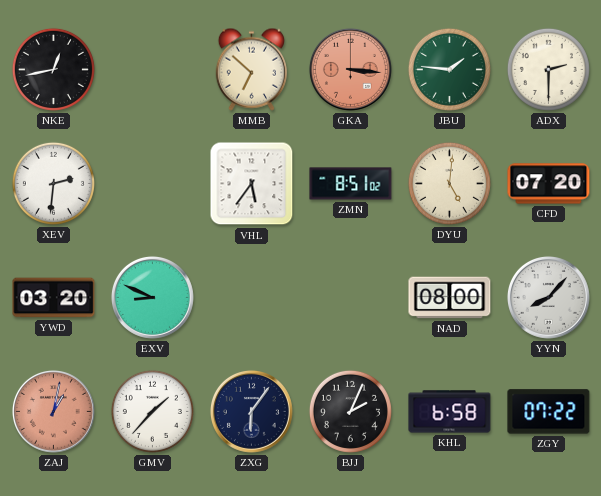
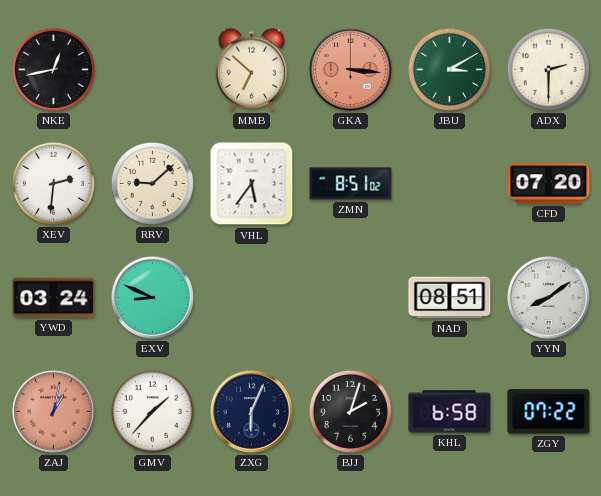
JBU: 1:46 -> 3:10
RRV: none -> 9:08
DYU: 5:01 -> none
YWD: 03:20 -> 03:24
NAD: 08:00 -> 08:51
YYN: 8:07 -> 8:09
ZXG: 6:06 -> 6:04
BJJ: 2:04 -> 2:03
